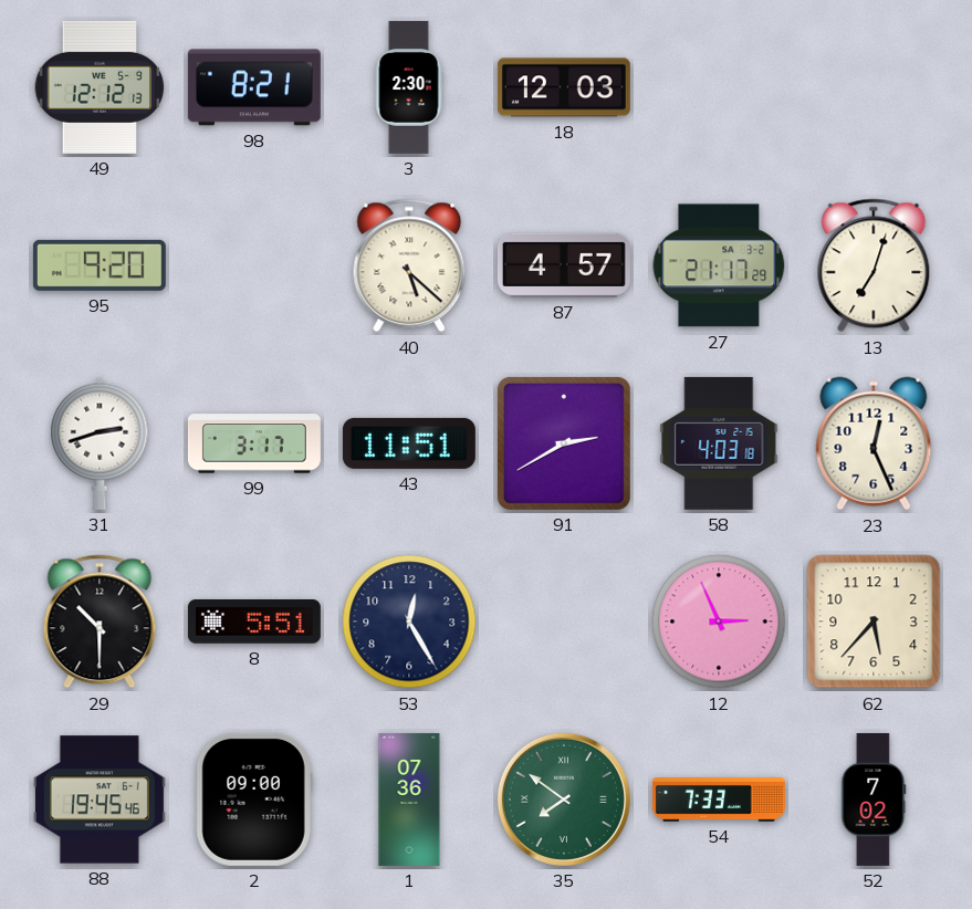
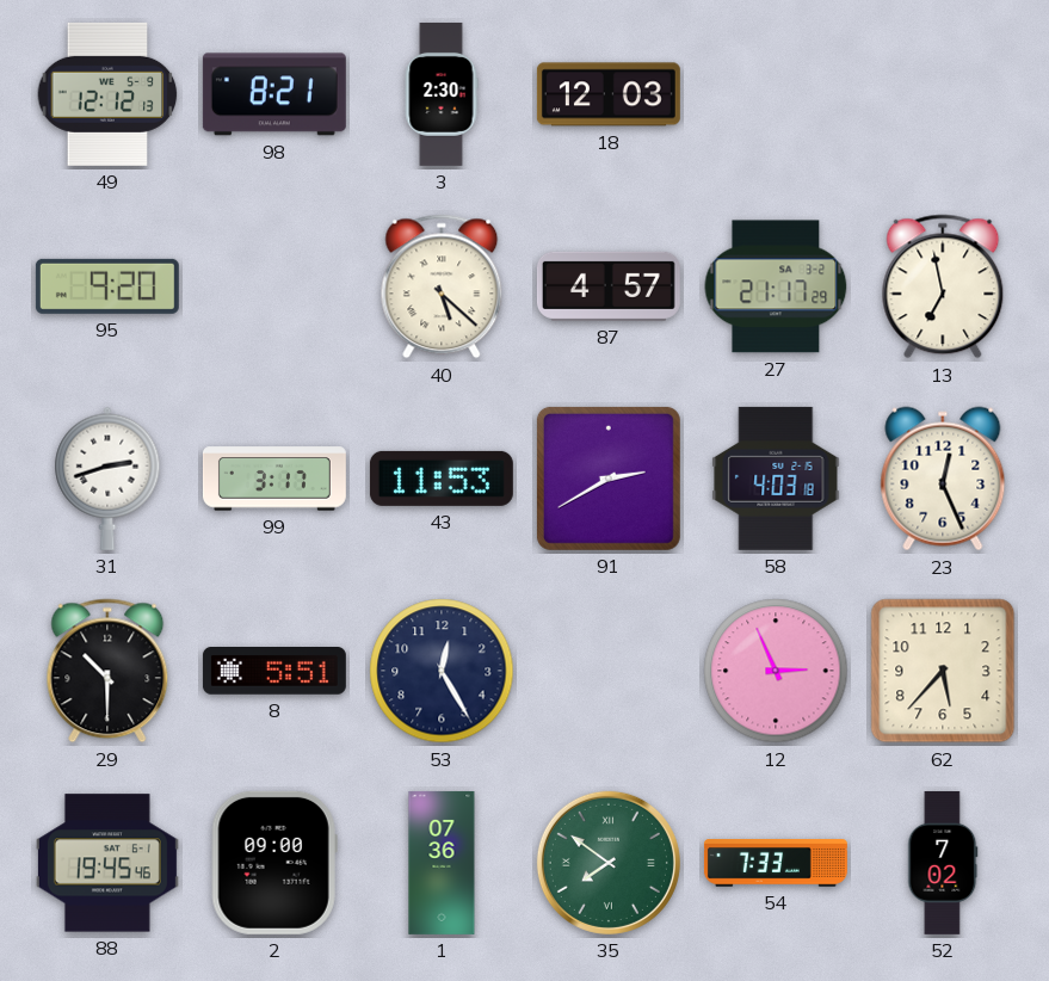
13: 7:03 -> 6:58
43: 11:51 -> 11:53
